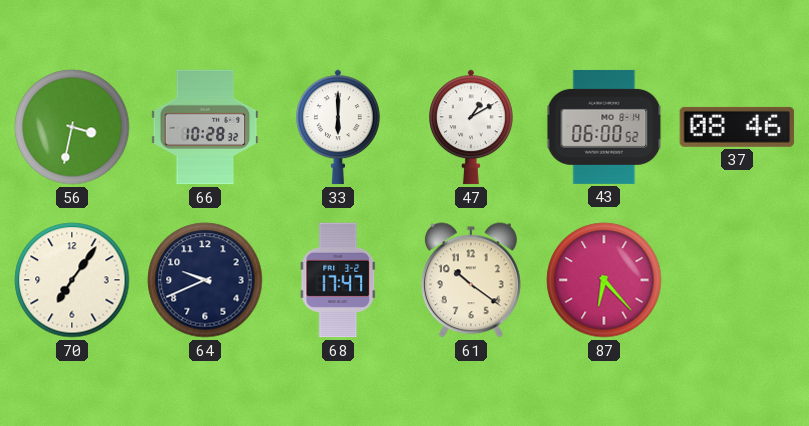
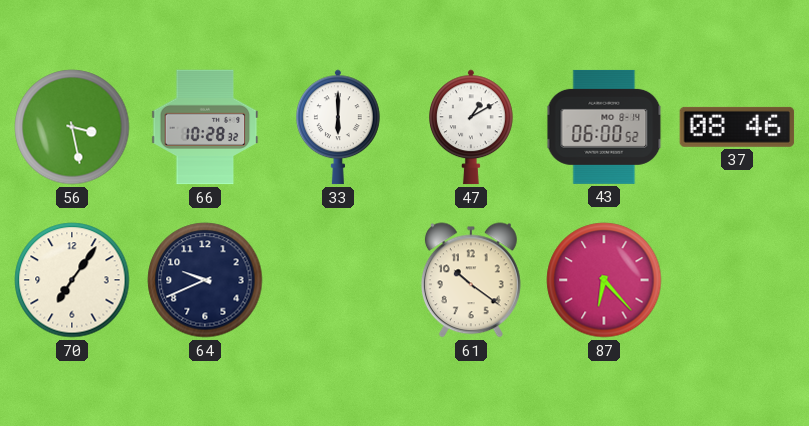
56: 3:32 -> 3:28
68: 17:47 -> none
